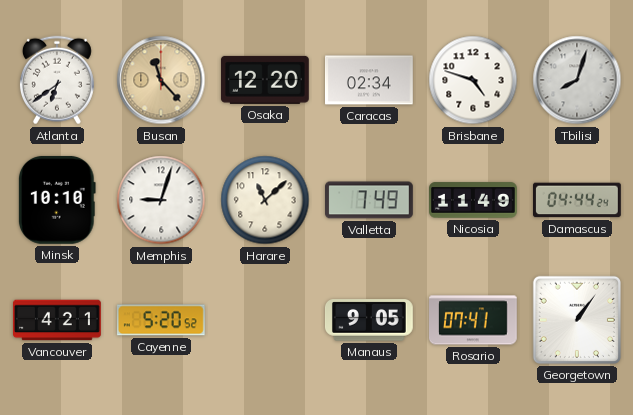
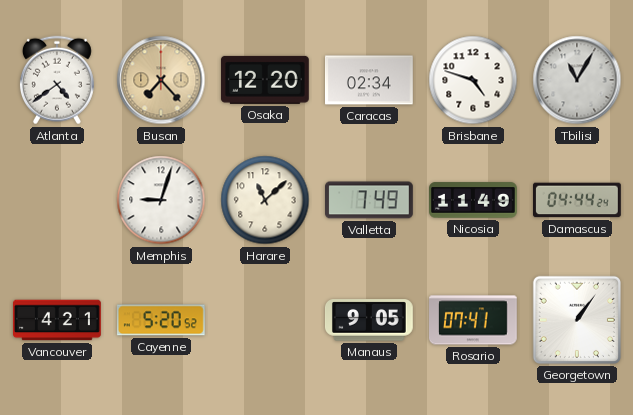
Atlanta: 6:39 -> 4:39
Busan: 11:23 -> 7:23
Tbilisi: 8:03 -> 11:05
Minsk: 10:10 -> none
